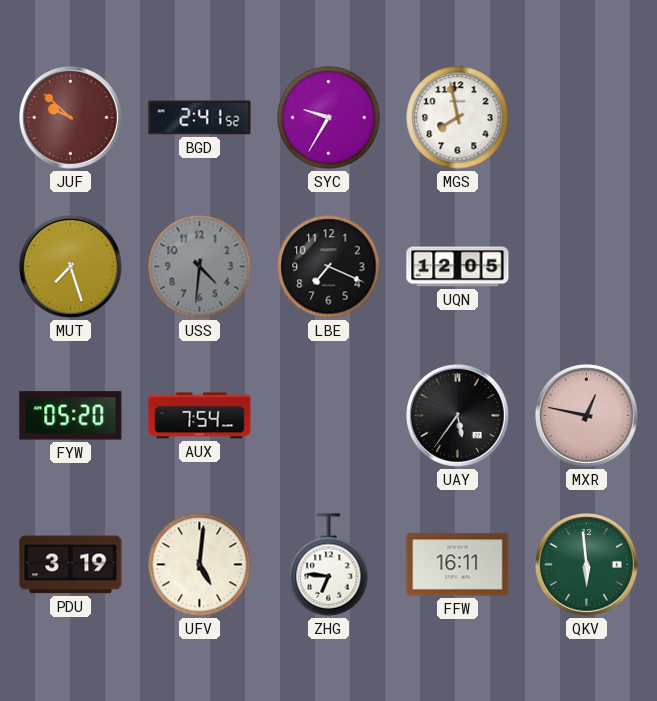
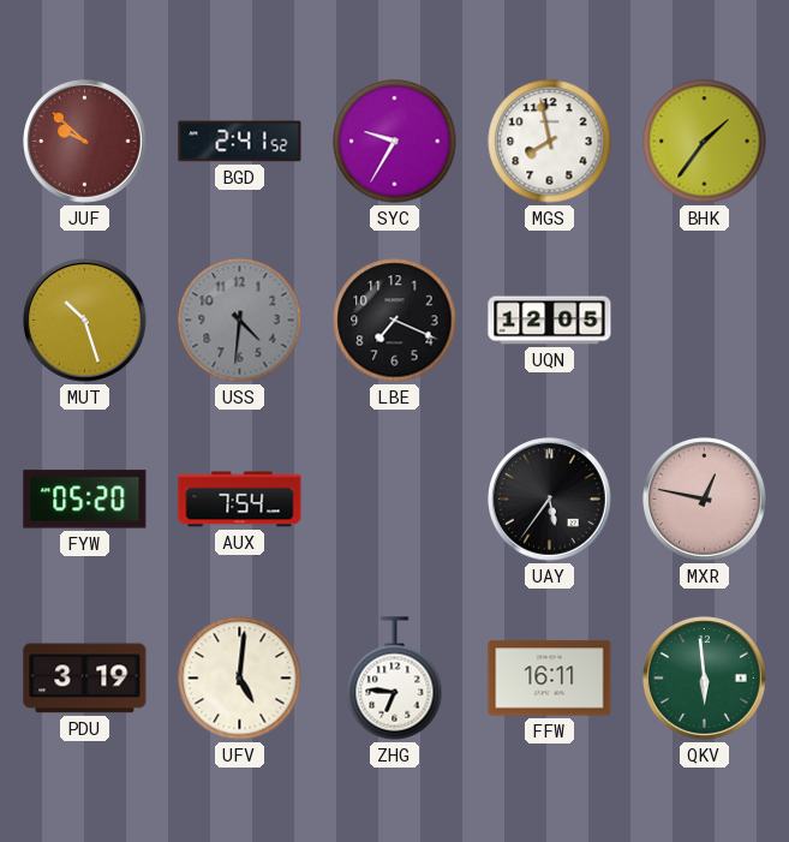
BHK: none -> 1:36
MUT: 7:27 -> 10:27
